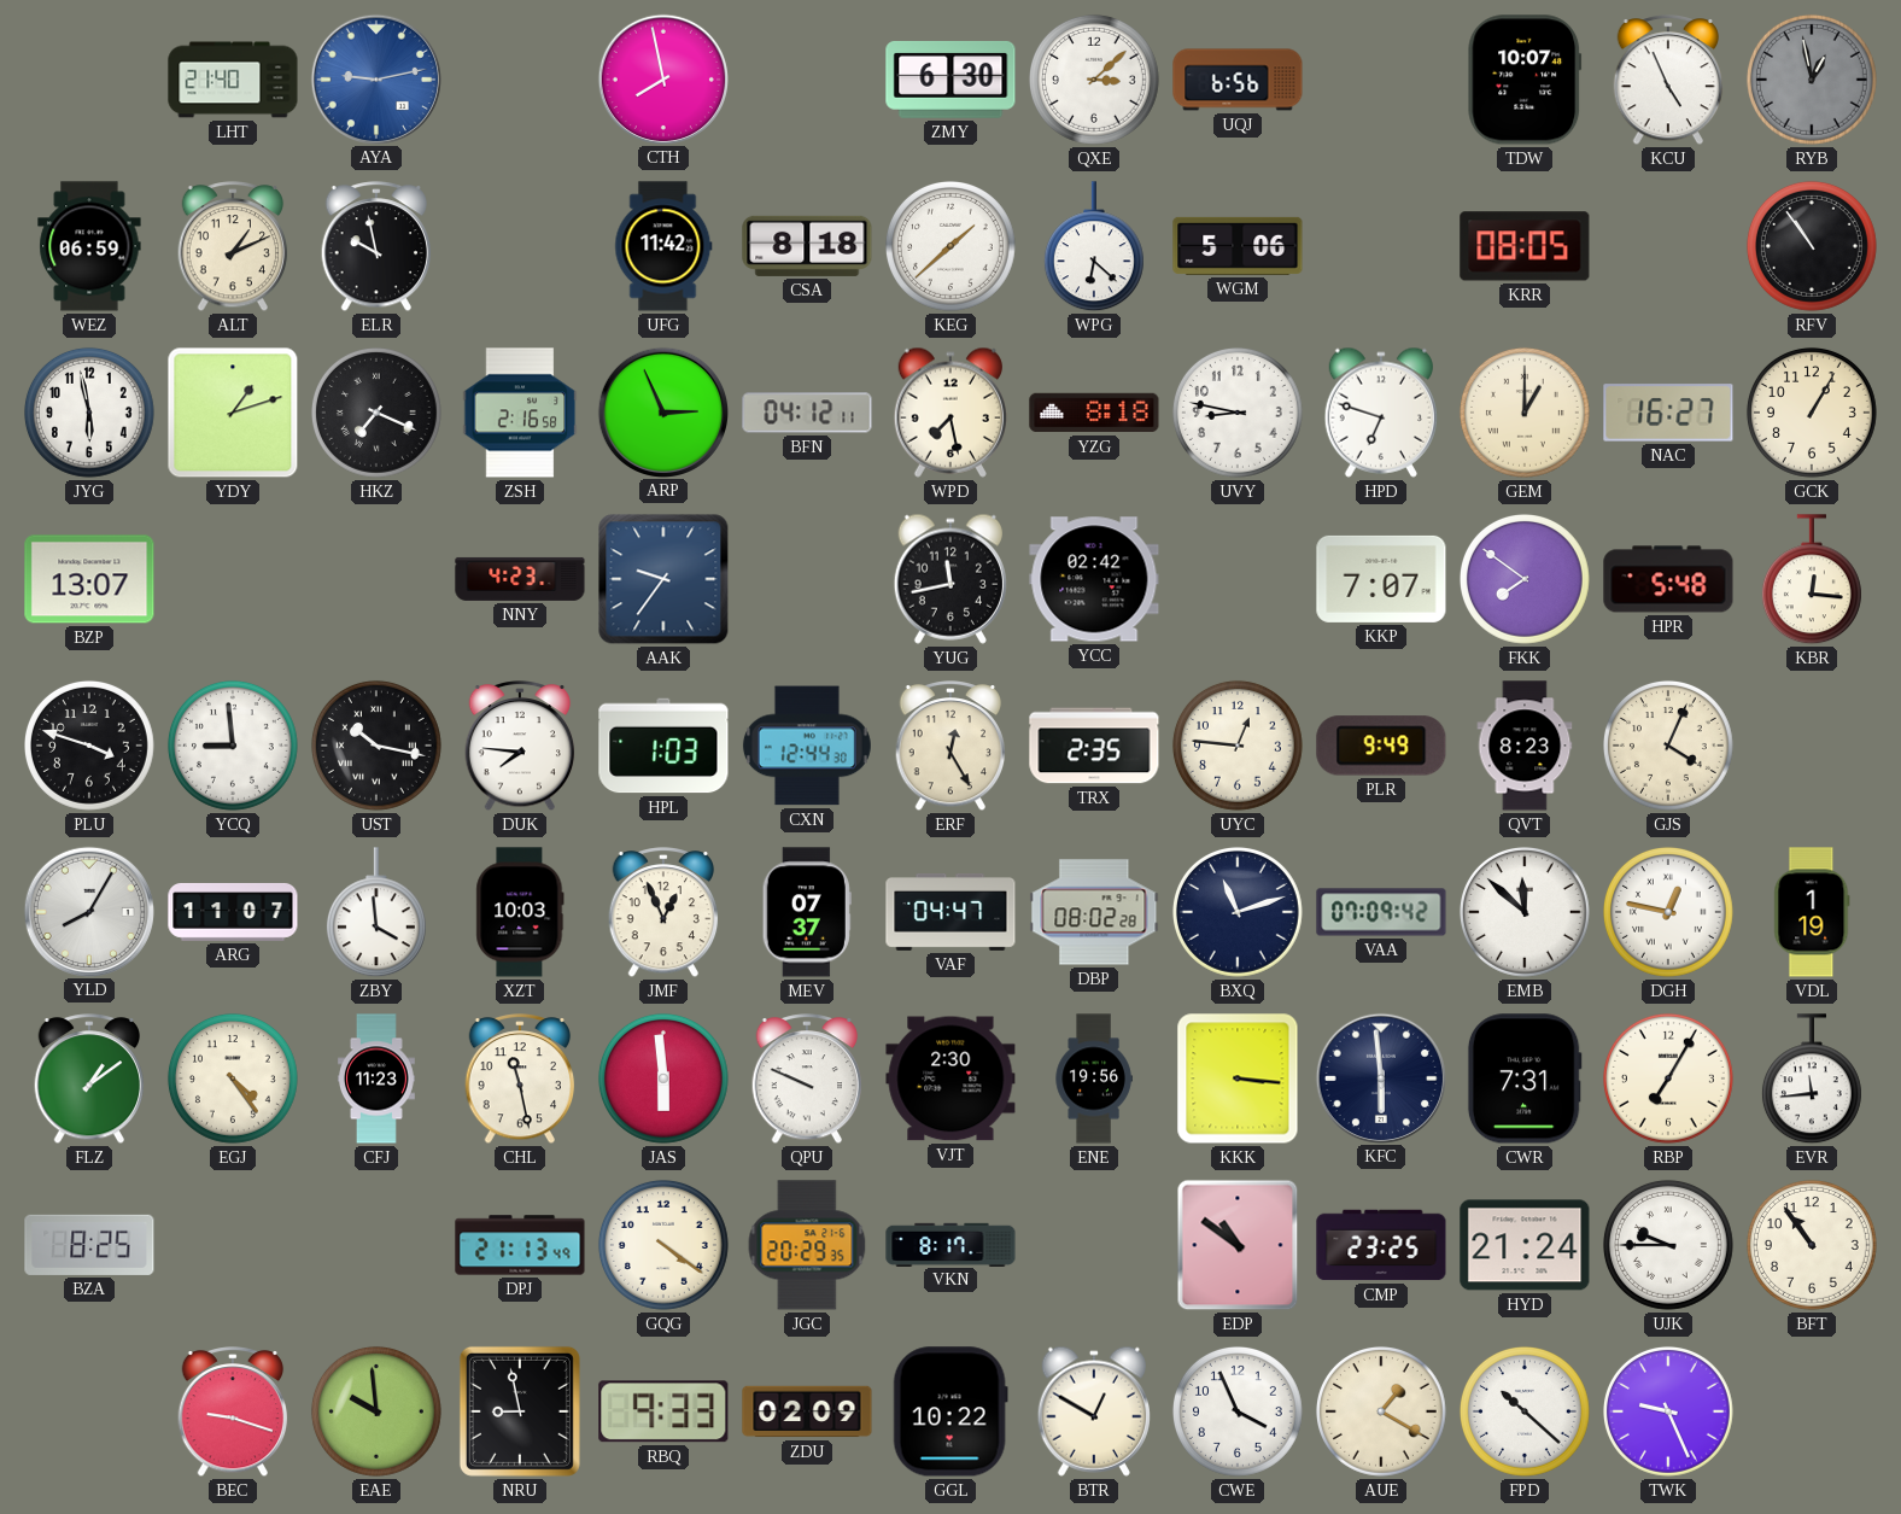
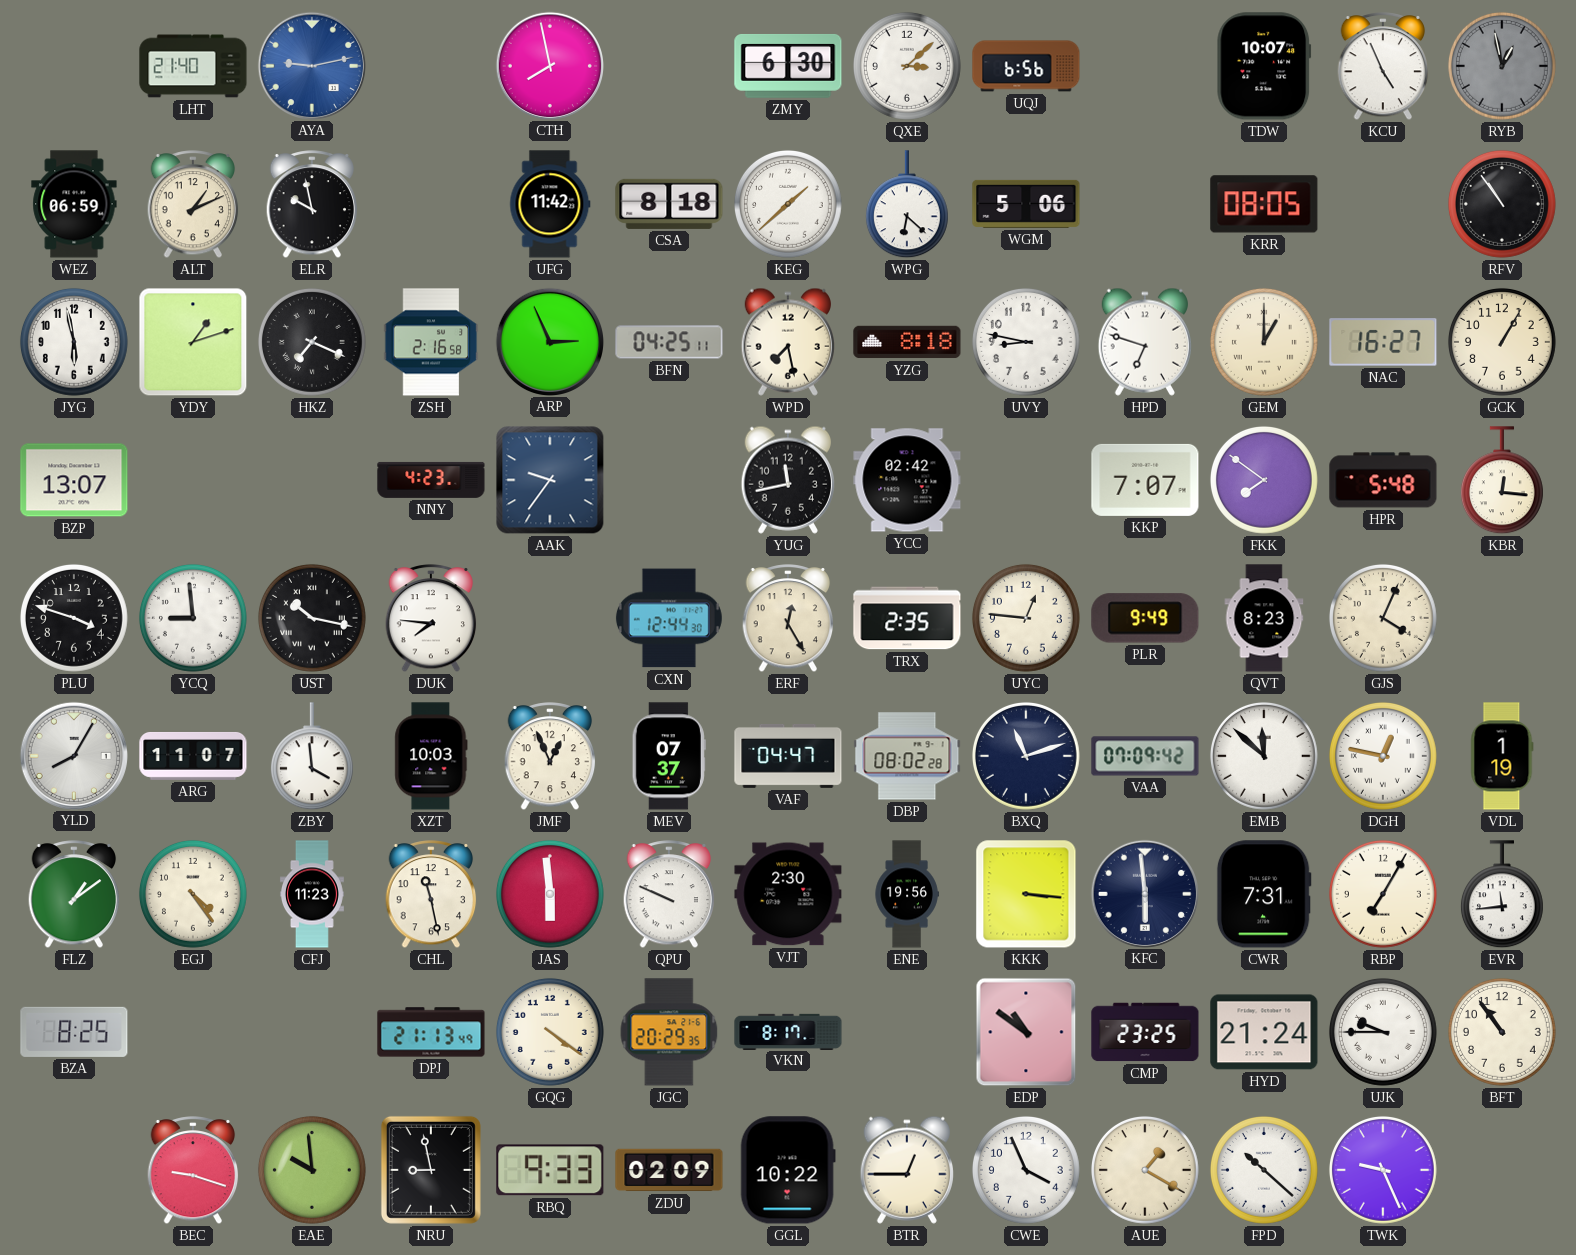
BFN: 04:12 -> 04:25
HPL: 1:03 -> none
BTR: 12:50 -> 12:45
